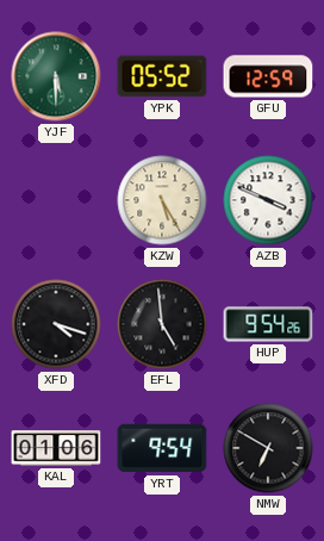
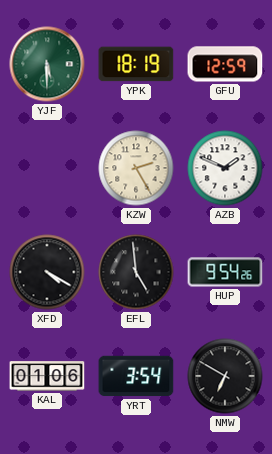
YPK: 05:52 -> 18:19
KZW: 5:25 -> 2:25
AZB: 3:49 -> 1:49
XFD: 4:18 -> 4:20
YRT: 9:54 -> 3:54
